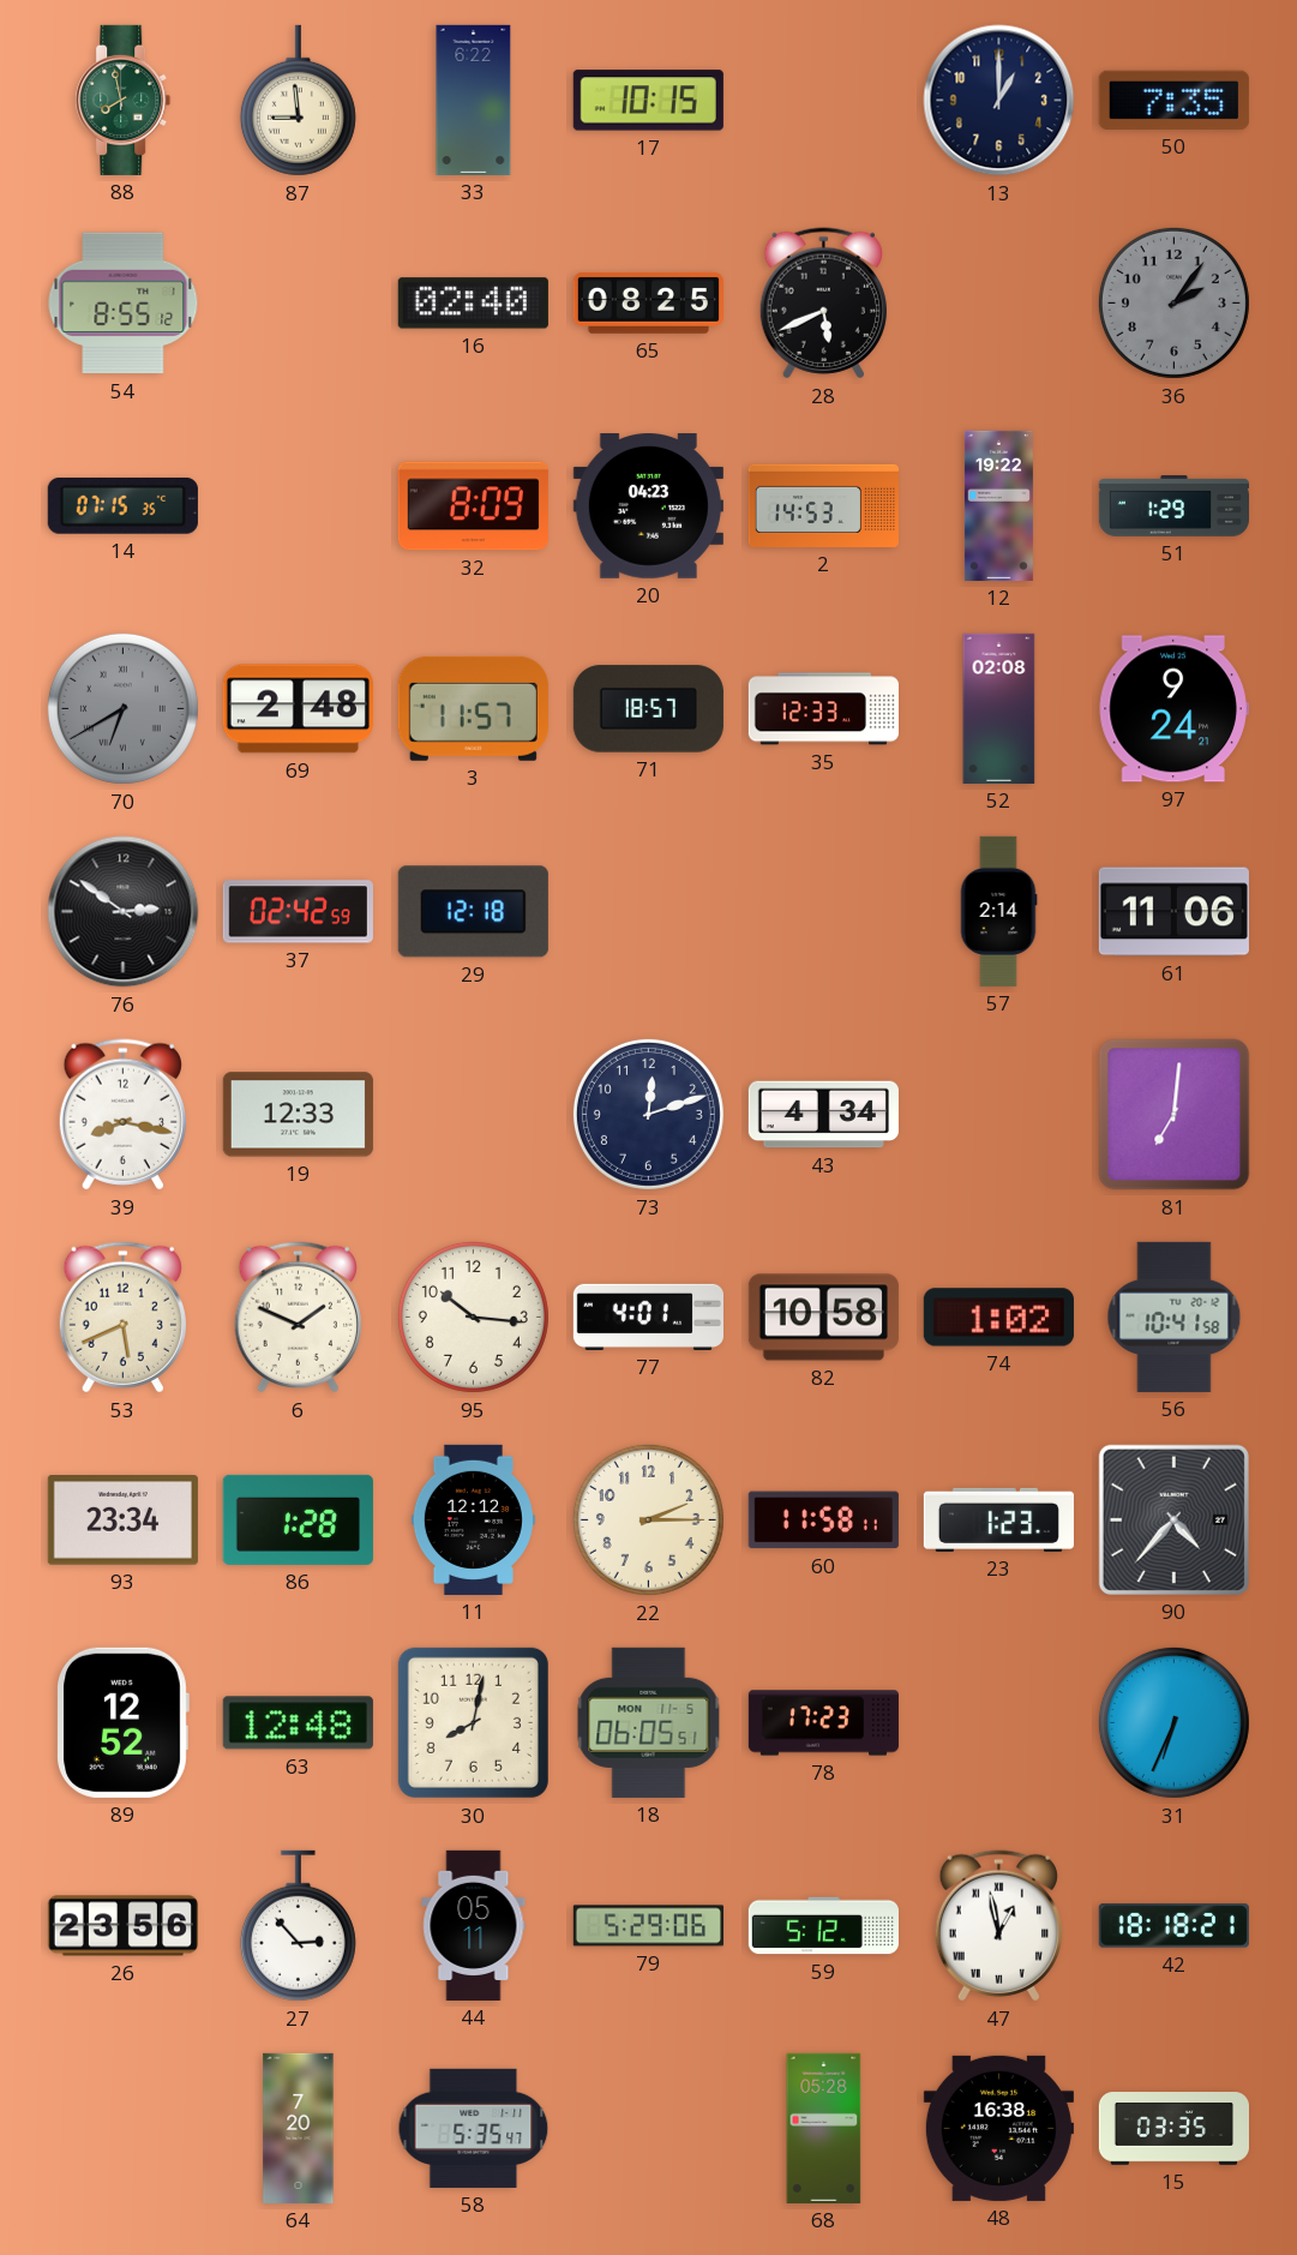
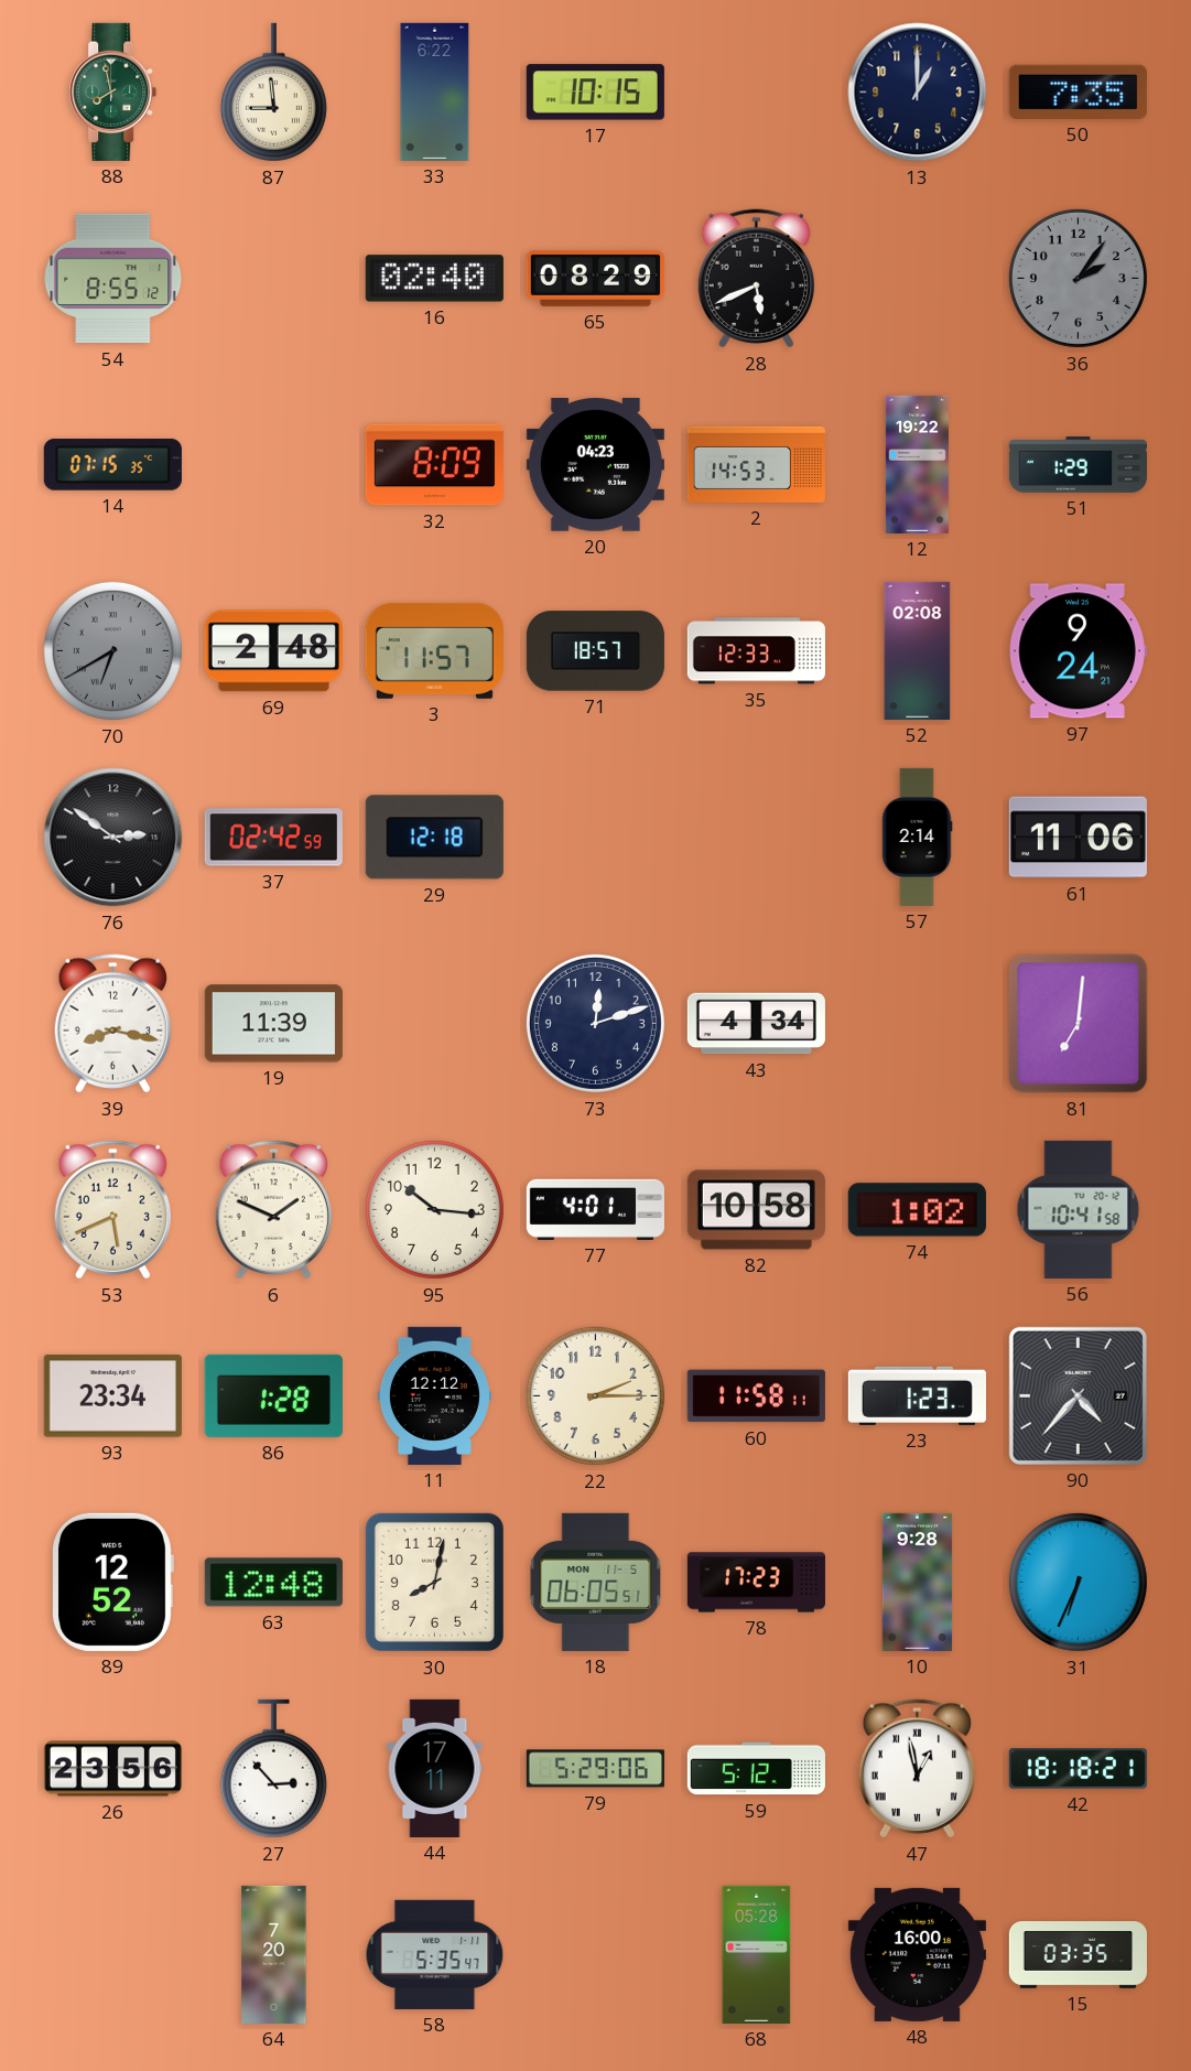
65: 08:25 -> 08:29
19: 12:33 -> 11:39
10: none -> 9:28
44: 05:11 -> 17:11
48: 16:38 -> 16:00
